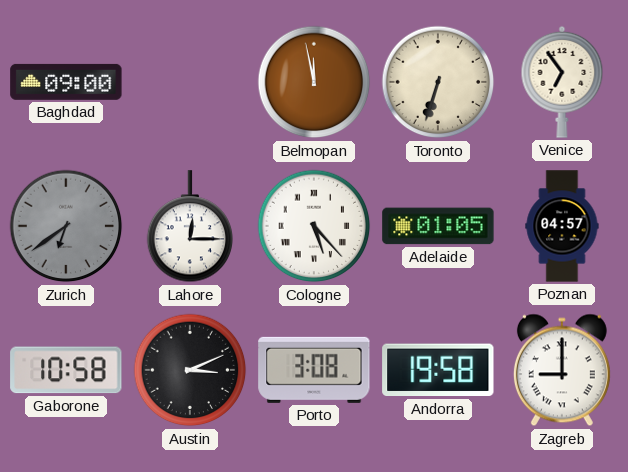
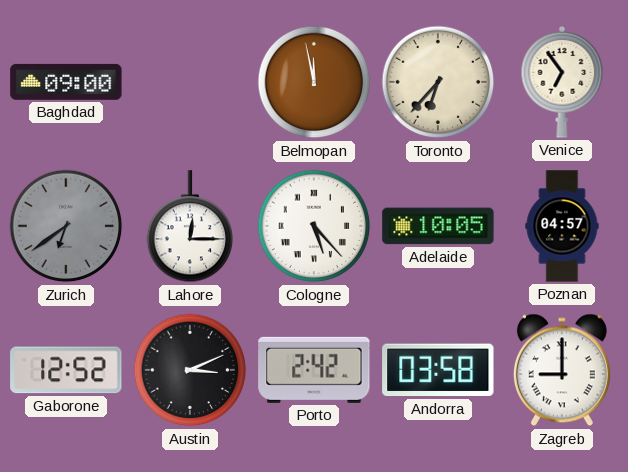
Toronto: 6:33 -> 6:37
Adelaide: 01:05 -> 10:05
Gaborone: 10:58 -> 12:52
Porto: 3:08 -> 2:42
Andorra: 19:58 -> 03:58
